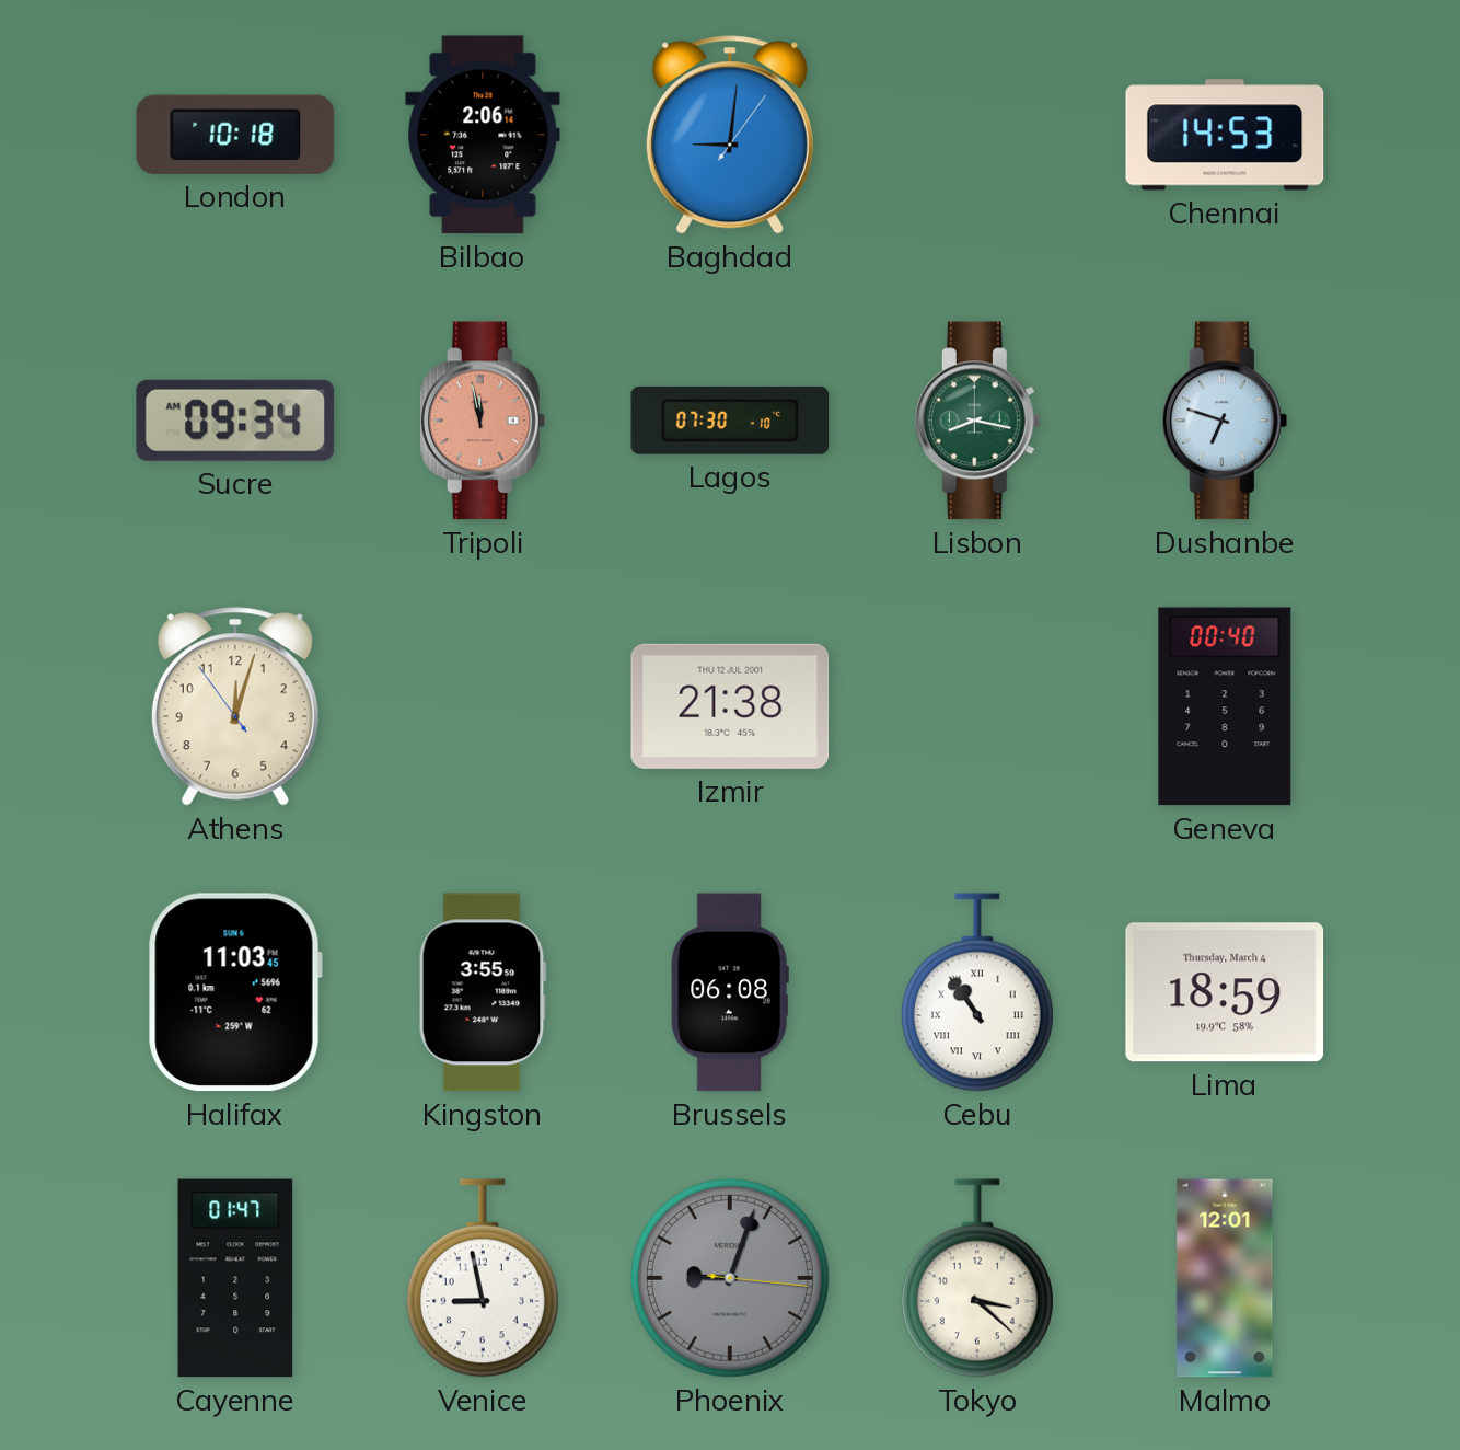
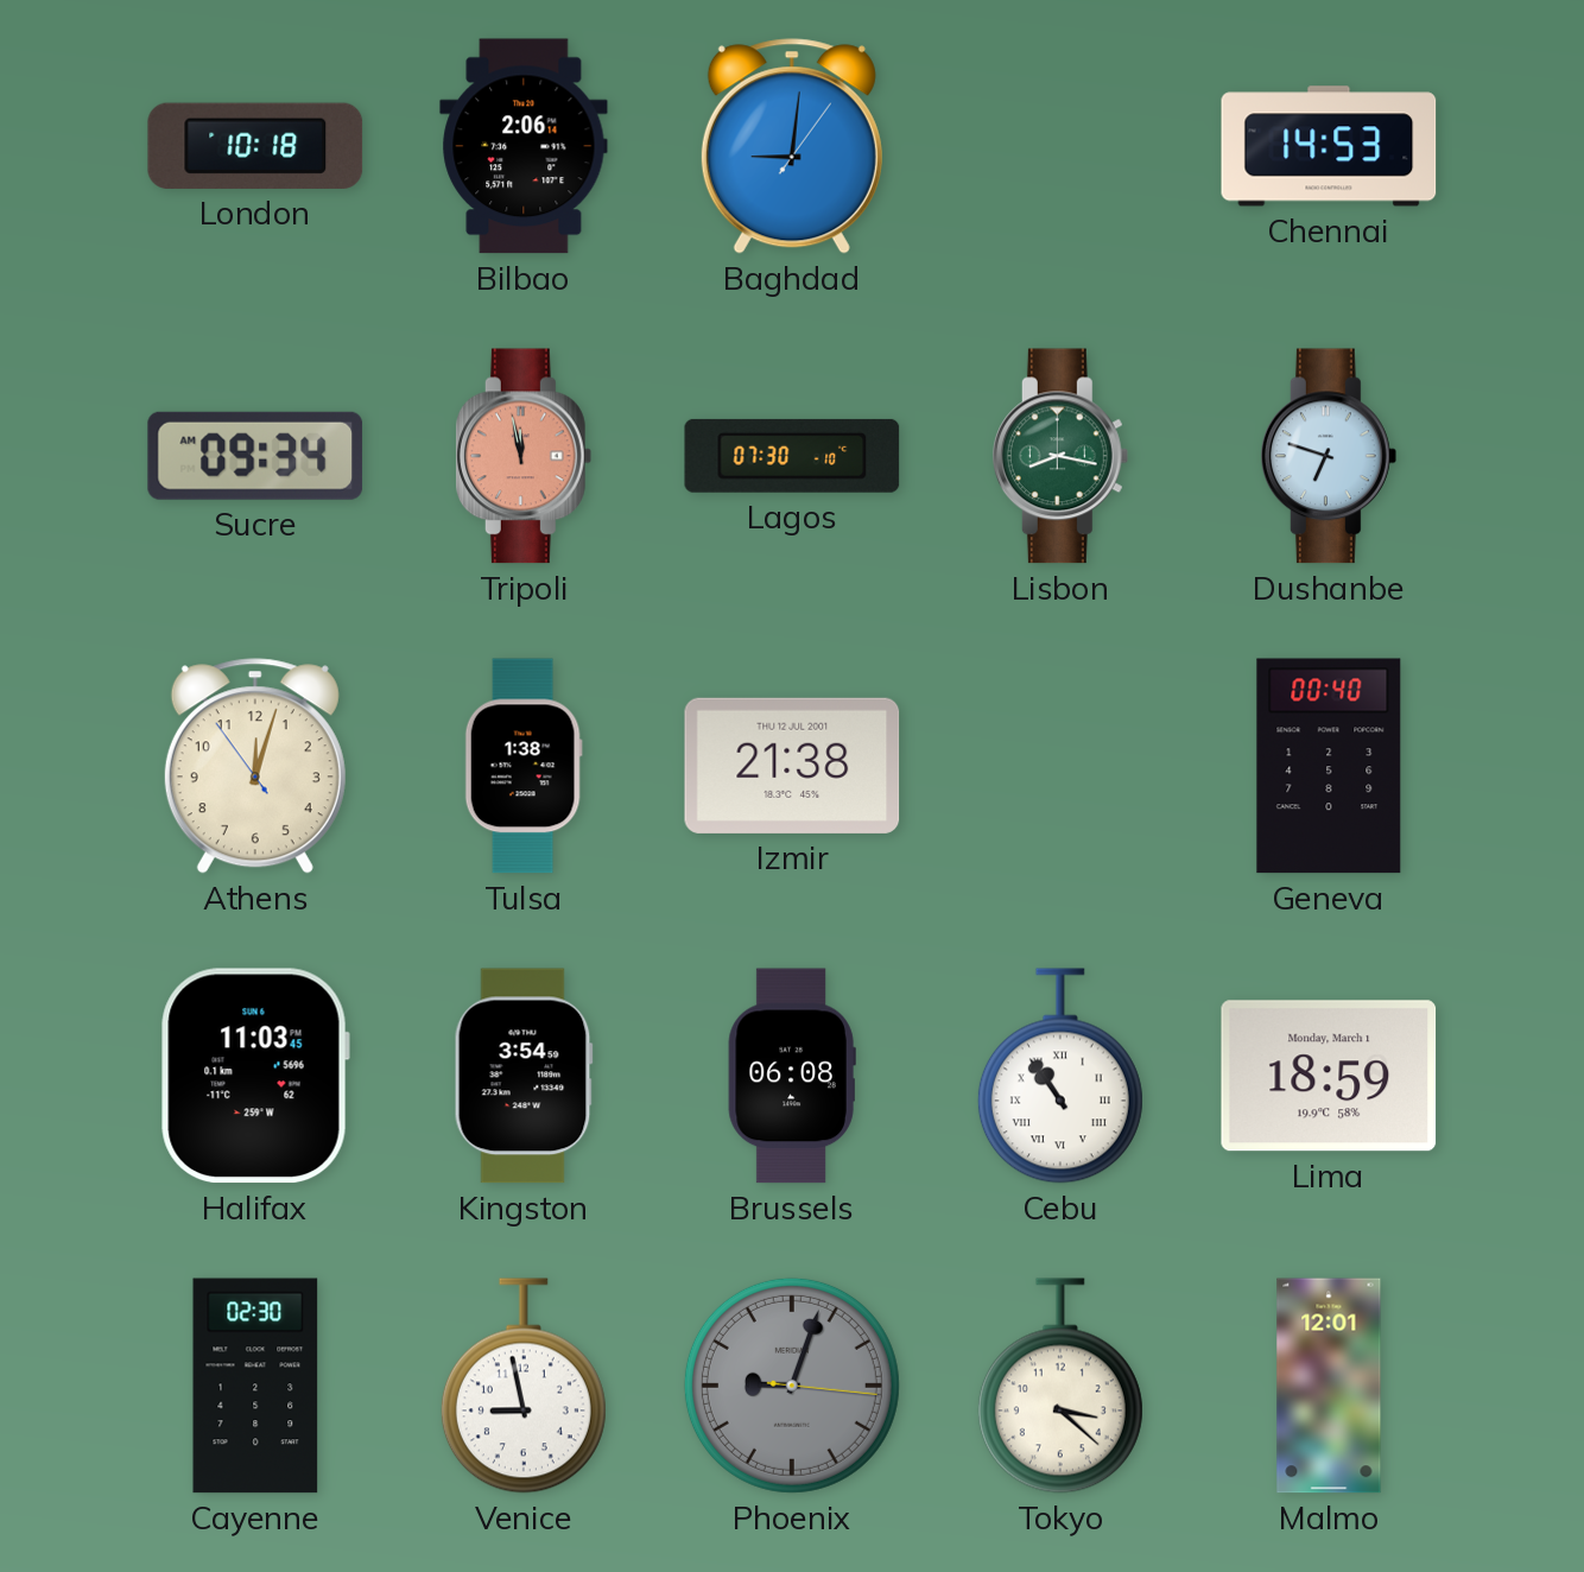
Tulsa: none -> 1:38
Kingston: 3:55 -> 3:54
Lima date: Thursday, March 4 -> Monday, March 1
Cayenne: 01:47 -> 02:30
